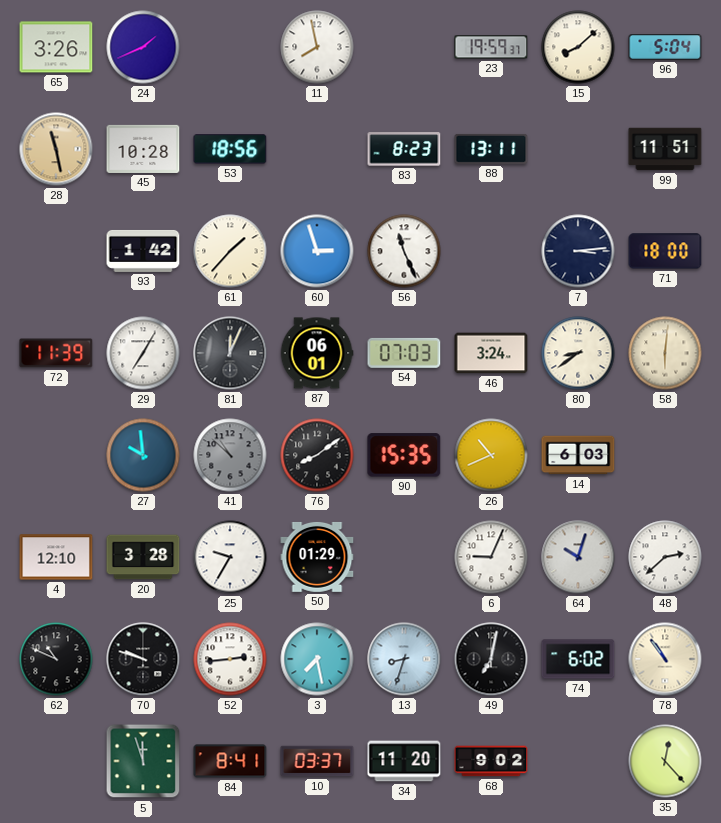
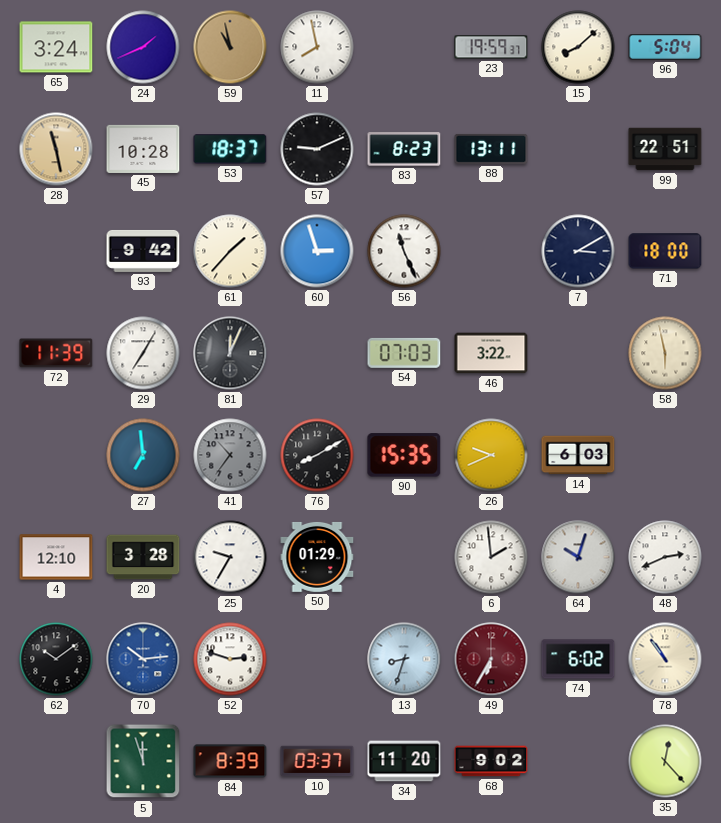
65: 3:26 -> 3:24
59: none -> 10:58
53: 18:56 -> 18:37
57: none -> 9:11
99: 11:51 -> 22:51
93: 1:42 -> 9:42
7: 3:14 -> 3:10
87: 06:01 -> none
46: 3:24 -> 3:22
80: 8:39 -> none
58: 6:01 -> 5:58
27: 9:59 -> 6:59
41: 10:52 -> 10:36
76: 8:09 -> 8:10
26: 10:41 -> 9:41
6: 9:04 -> 1:59
48: 2:38 -> 2:41
62: 10:49 -> 10:09
70: 9:48 -> 10:14
70 dial: black -> blue
52: 2:44 -> 2:48
3: 7:28 -> none
49: 7:02 -> 6:35
49 dial: black -> burgundy
84: 8:41 -> 8:39
